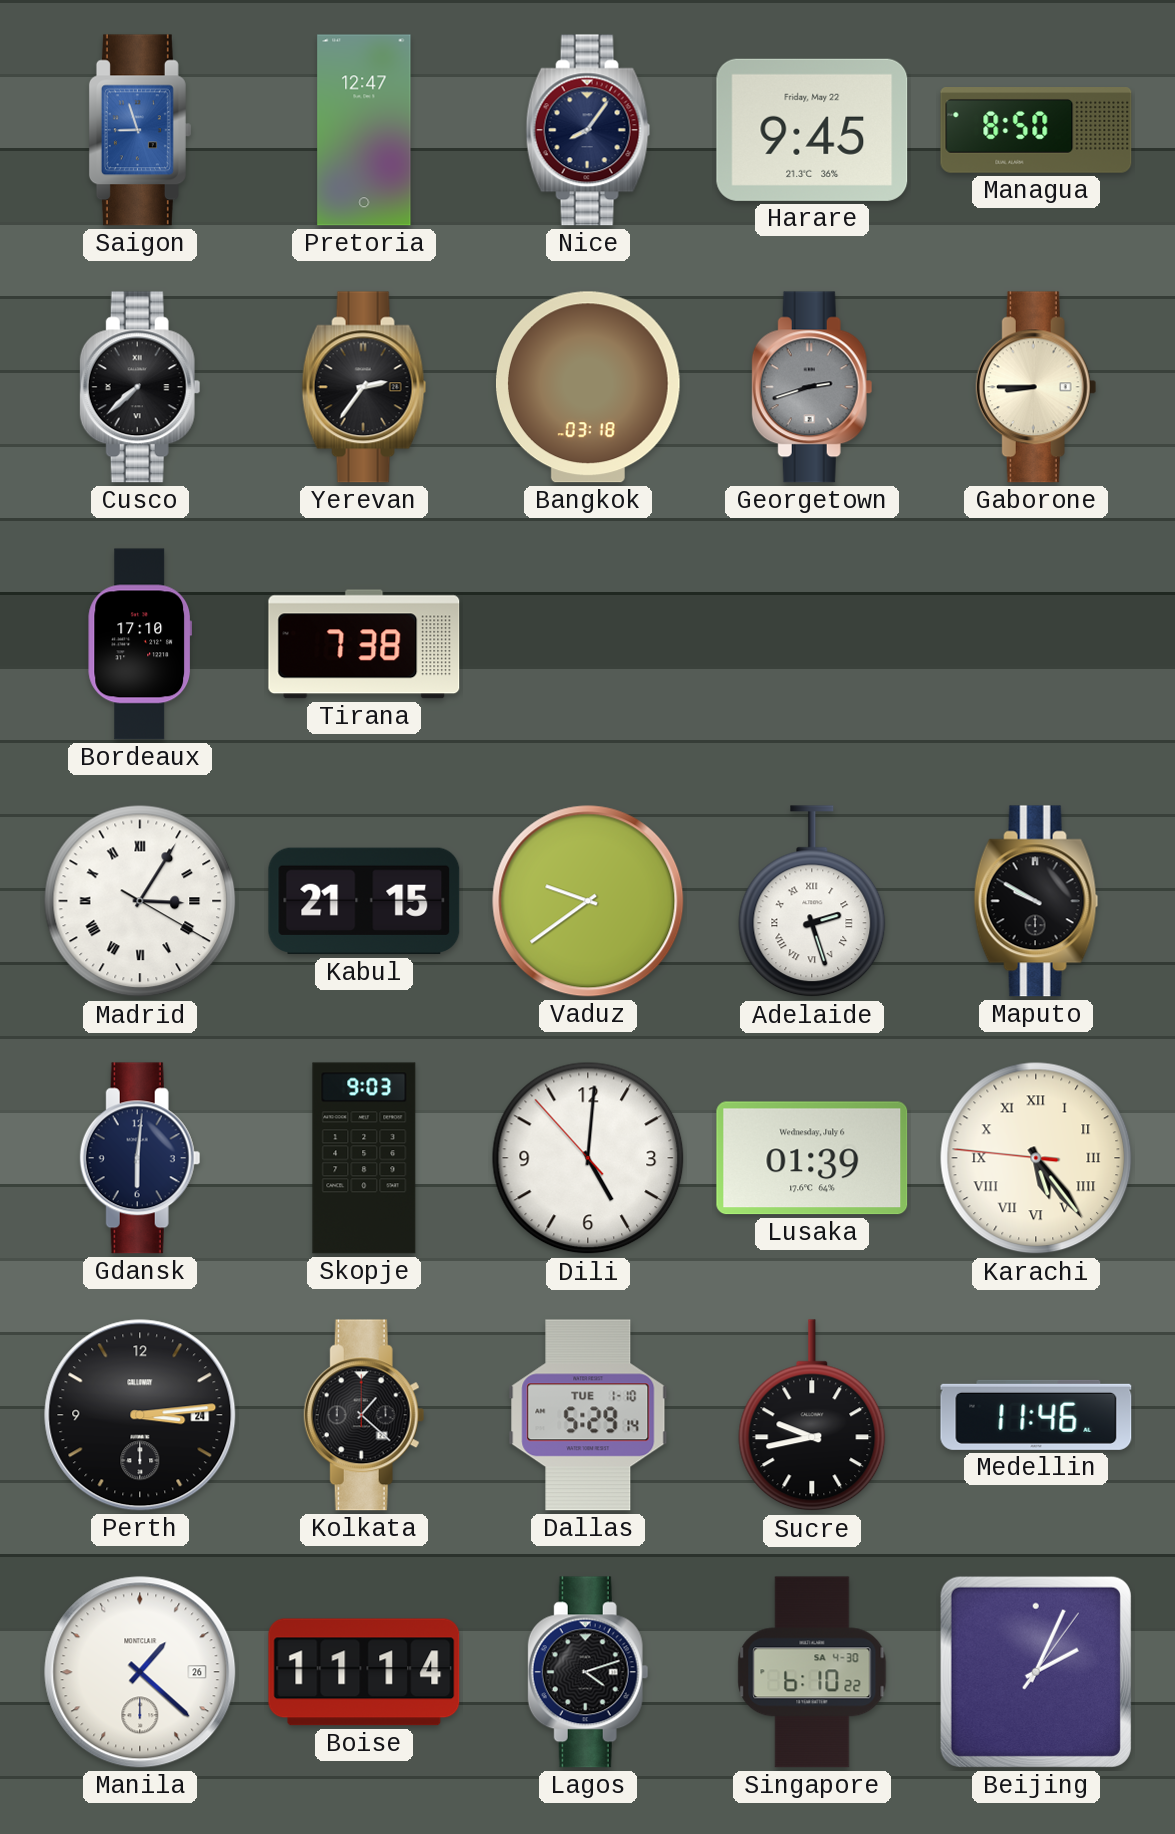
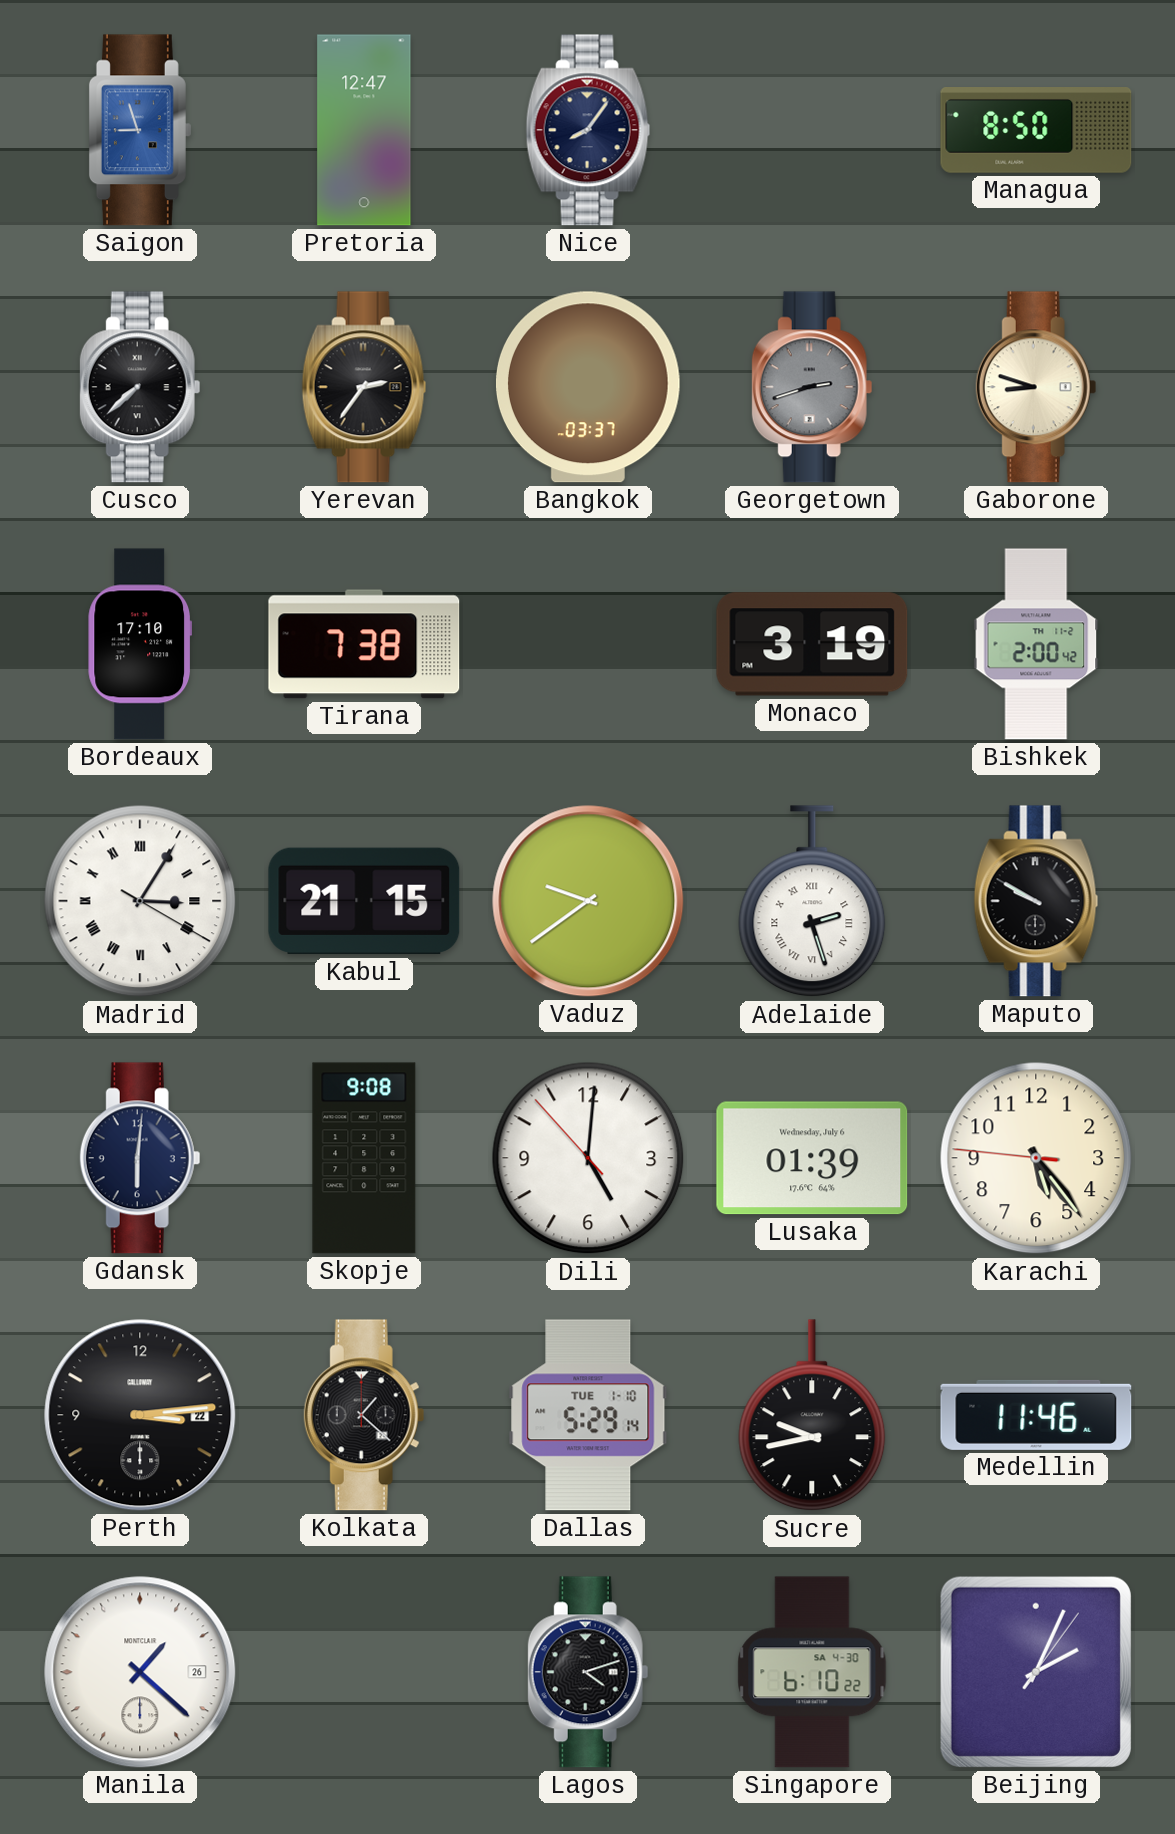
Harare: 9:45 -> none
Bangkok: 03:18 -> 03:37
Gaborone: 8:45 -> 8:48
Monaco: none -> 3:19
Bishkek: none -> 2:00
Skopje: 9:03 -> 9:08
Karachi numerals: Roman -> Arabic
Perth date: 24 -> 22
Boise: 11:14 -> none
